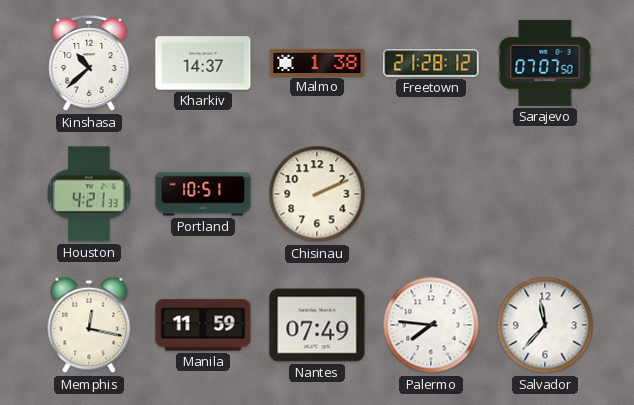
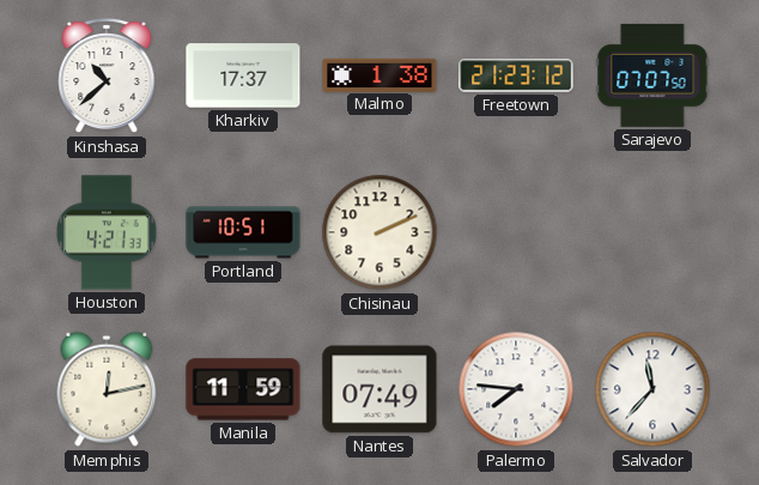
Kharkiv: 14:37 -> 17:37
Freetown: 21:28 -> 21:23
Memphis: 12:17 -> 12:13
